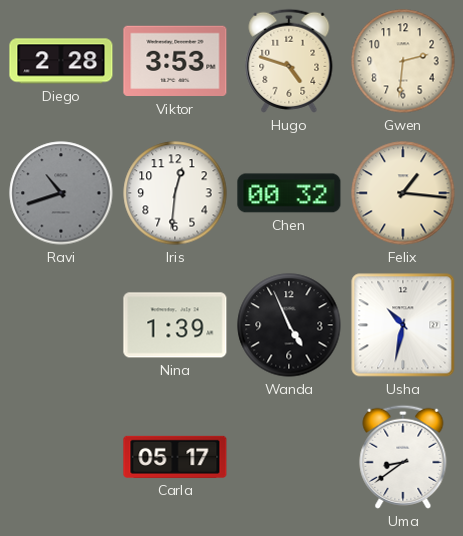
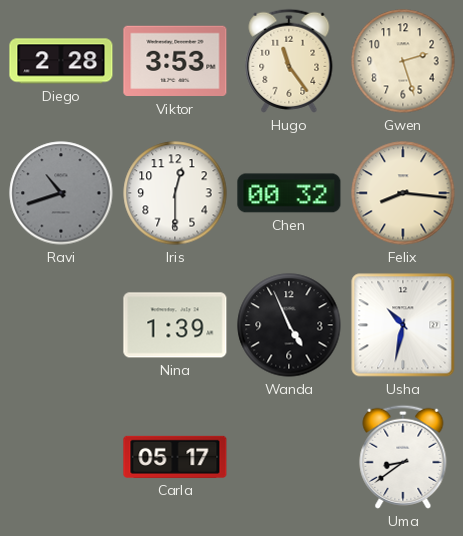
Hugo: 4:48 -> 11:24
Gwen: 2:31 -> 2:27
Iris: 12:31 -> 12:30
Felix: 1:16 -> 8:16
